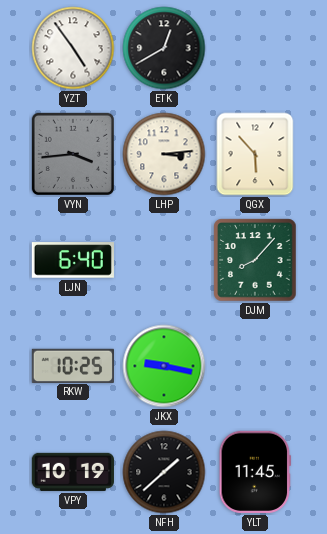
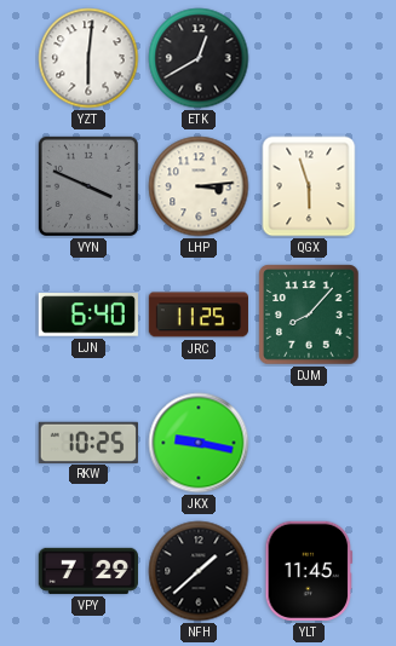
YZT: 4:54 -> 6:01
VYN: 3:44 -> 3:49
QGX: 5:53 -> 5:57
JRC: none -> 11:25
VPY: 10:19 -> 7:29
